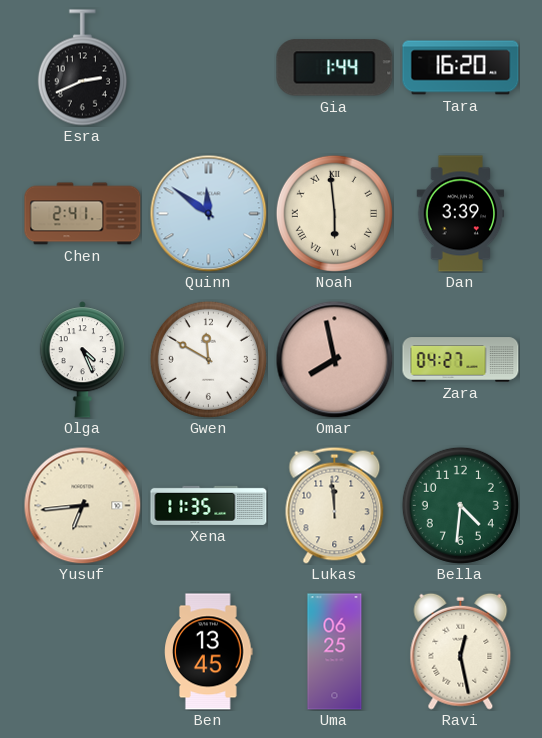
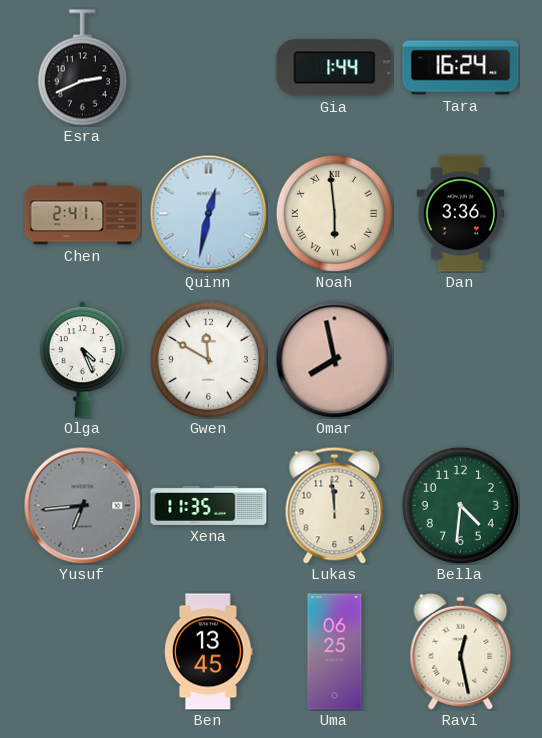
Tara: 16:20 -> 16:24
Quinn: 11:51 -> 12:32
Dan: 3:39 -> 3:36
Zara: 04:27 -> none
Yusuf dial: cream -> grey
